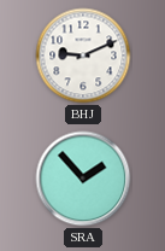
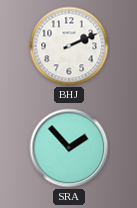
BHJ: 9:11 -> 2:11
